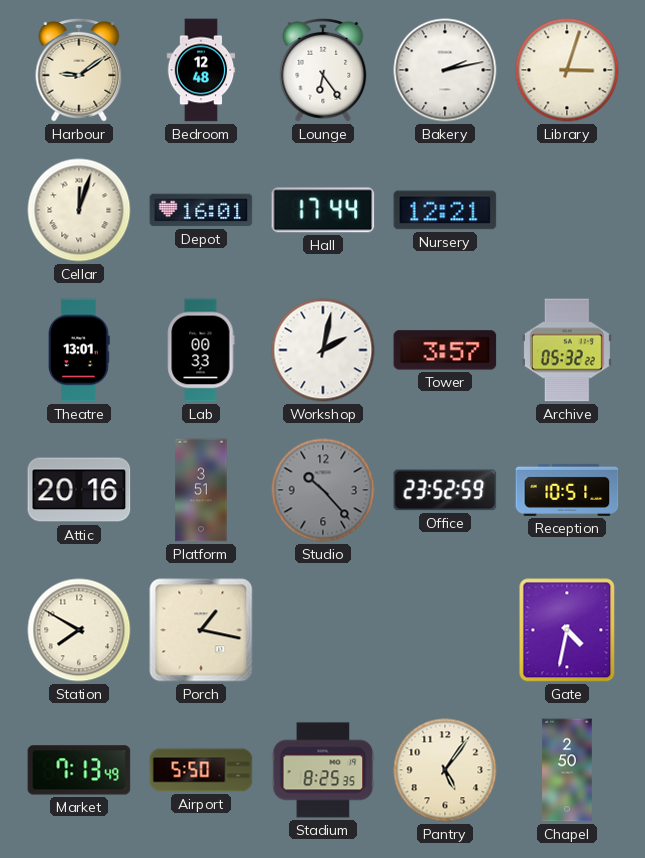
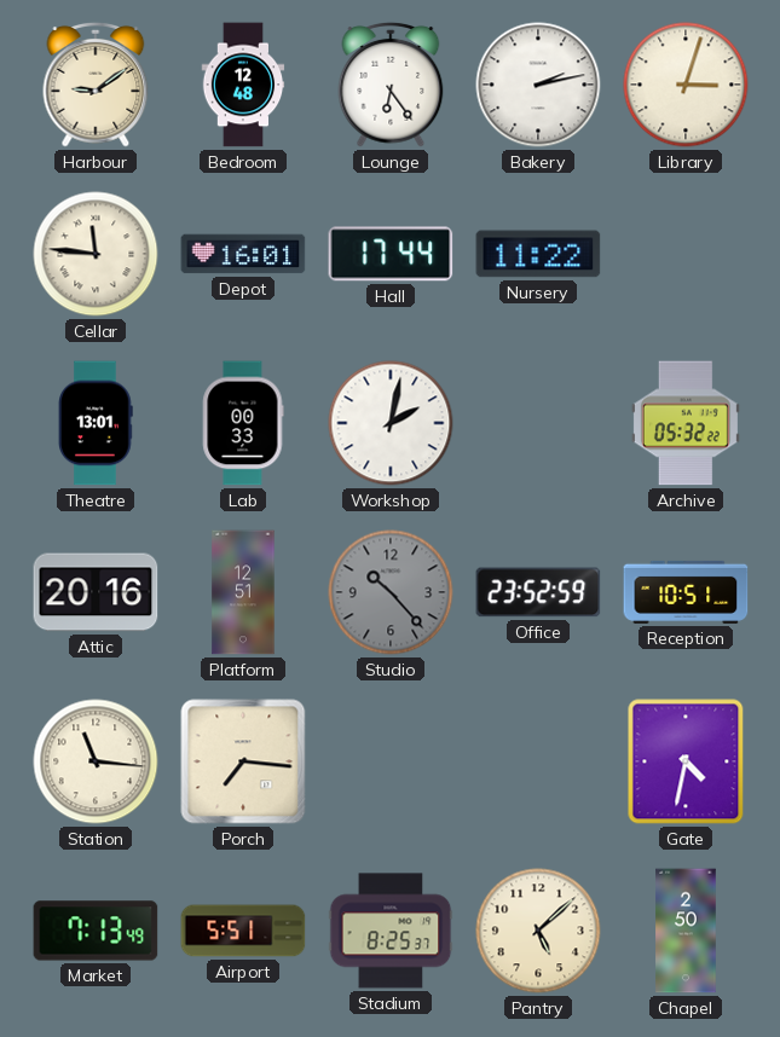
Cellar: 12:03 -> 11:46
Nursery: 12:21 -> 11:22
Tower: 3:57 -> none
Platform: 3:51 -> 12:51
Station: 7:50 -> 11:16
Porch: 1:17 -> 7:16
Airport: 5:50 -> 5:51
Stadium: 8:25:35 -> 8:25:37
Pantry: 5:06 -> 5:08
